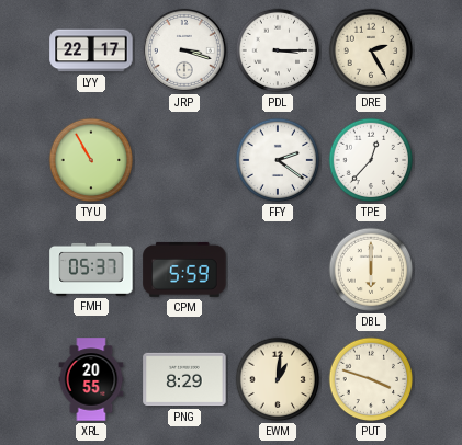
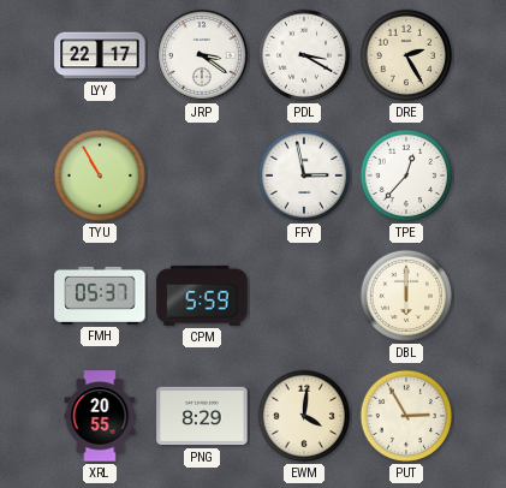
JRP: 3:18 -> 3:21
PDL: 3:15 -> 3:20
FFY: 2:21 -> 2:58
EWM: 1:01 -> 4:01
PUT: 3:48 -> 2:55
